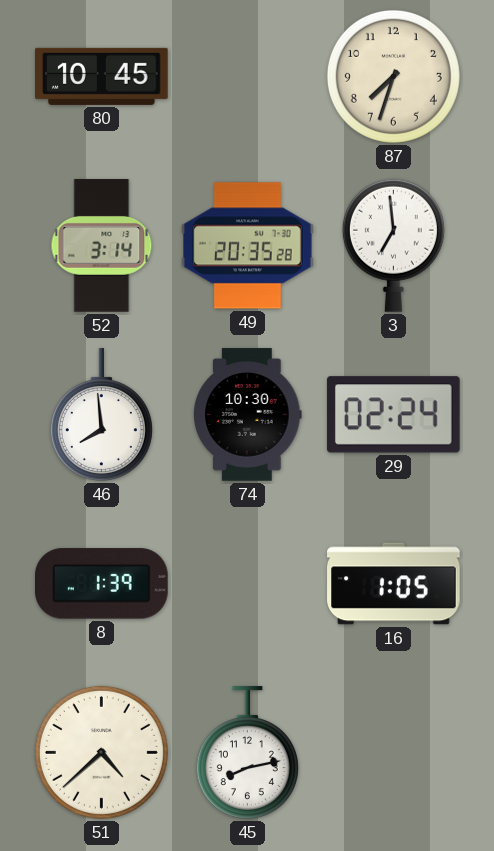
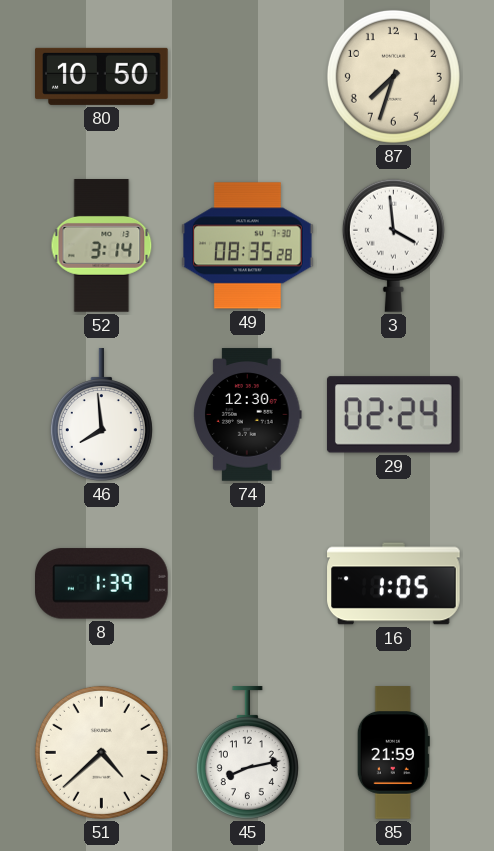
80: 10:45 -> 10:50
49: 20:35 -> 08:35
3: 6:59 -> 3:59
74: 10:30 -> 12:30
85: none -> 21:59
